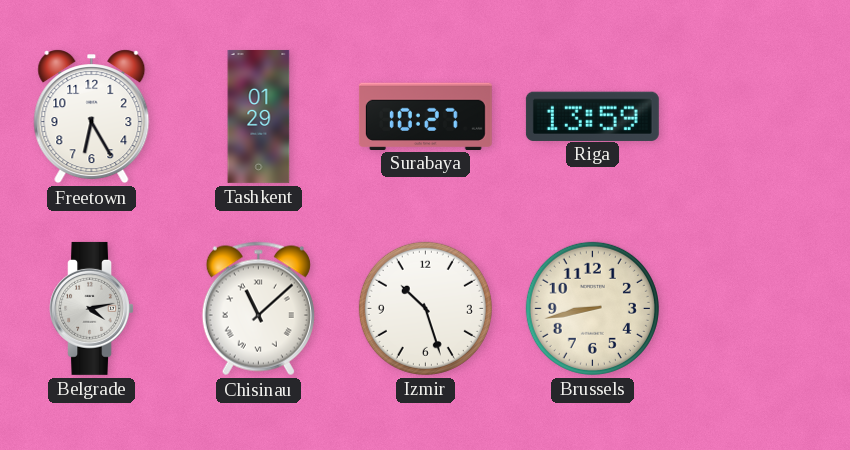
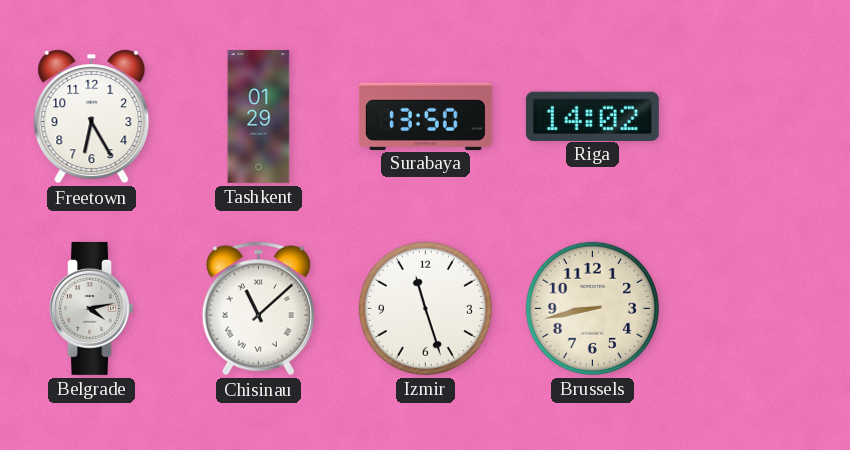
Surabaya: 10:27 -> 13:50
Riga: 13:59 -> 14:02
Izmir: 10:27 -> 11:27
